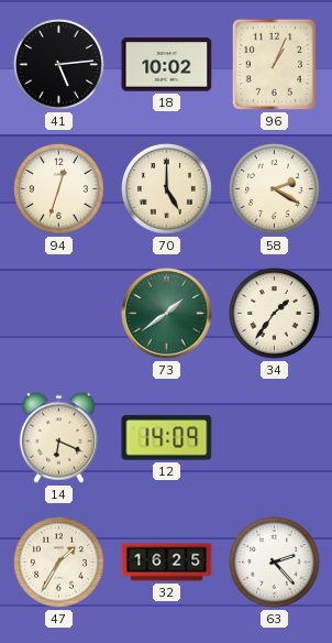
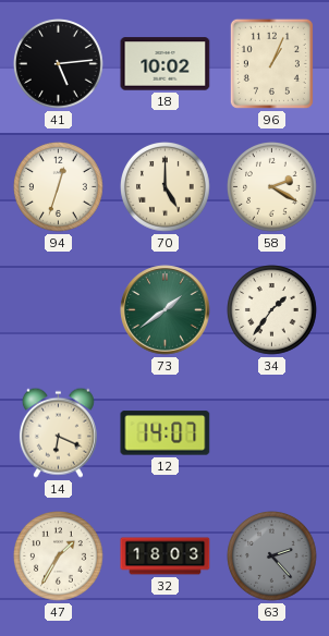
12: 14:09 -> 14:07
32: 16:25 -> 18:03
63 dial: white -> grey
